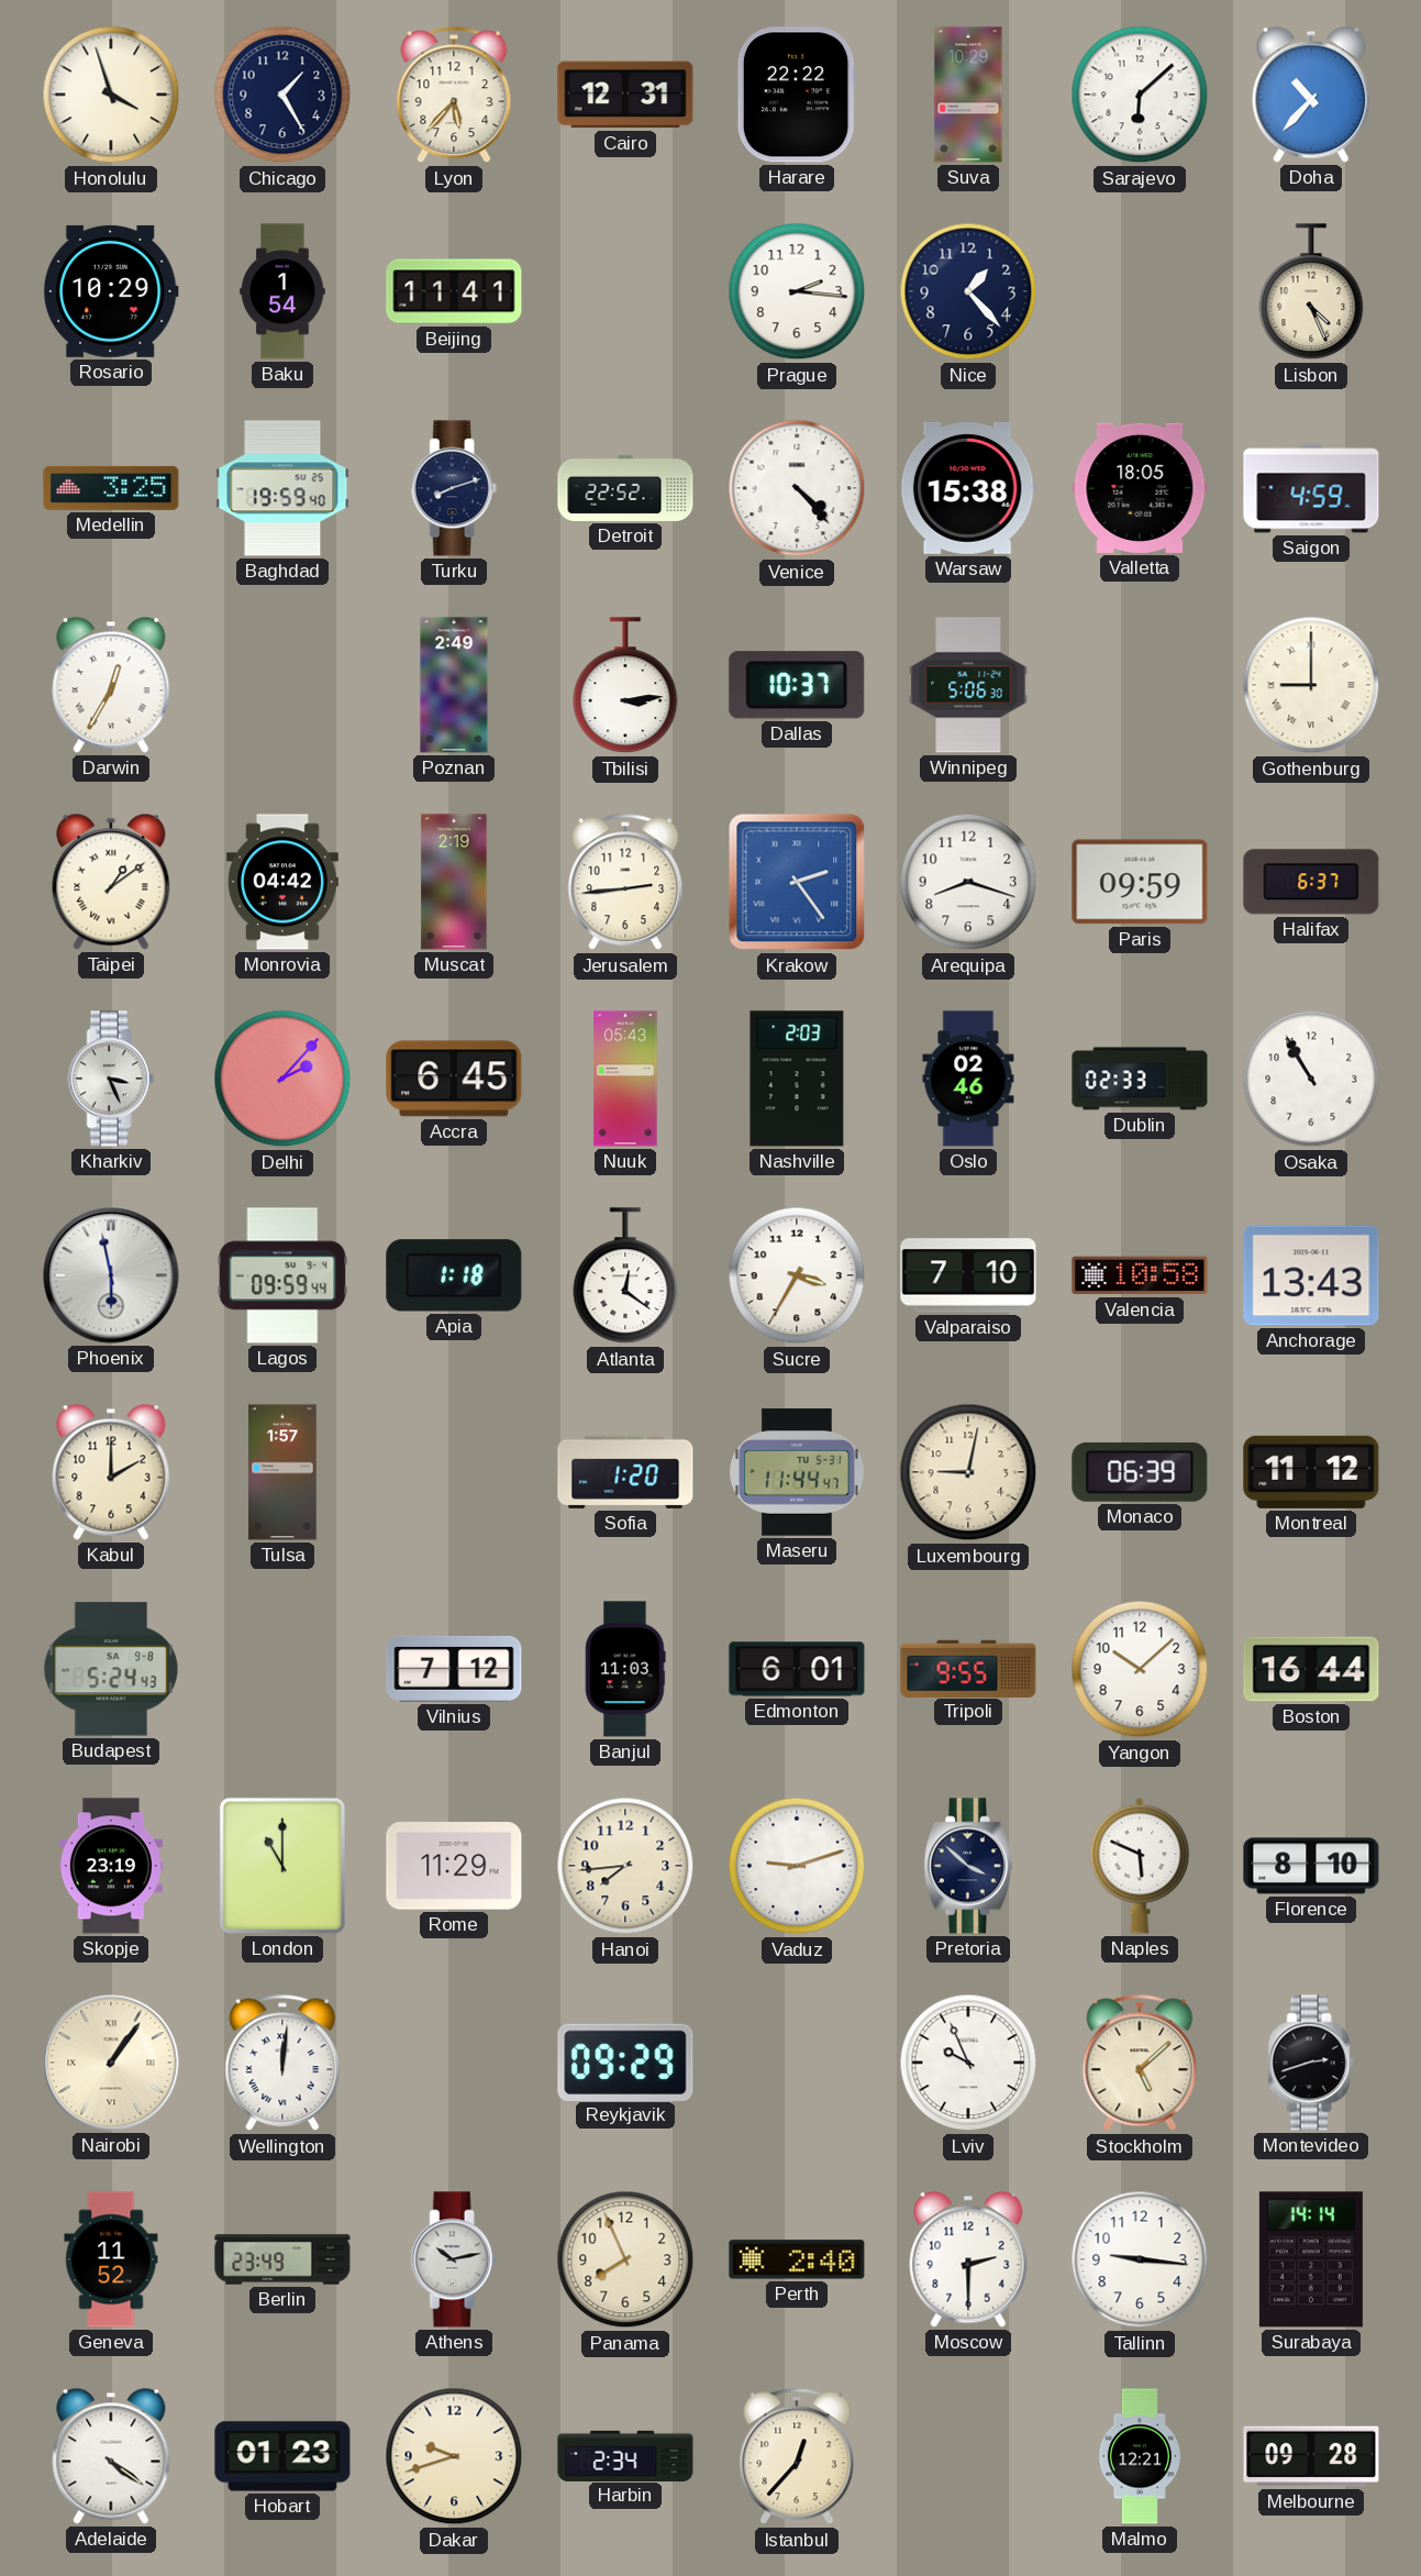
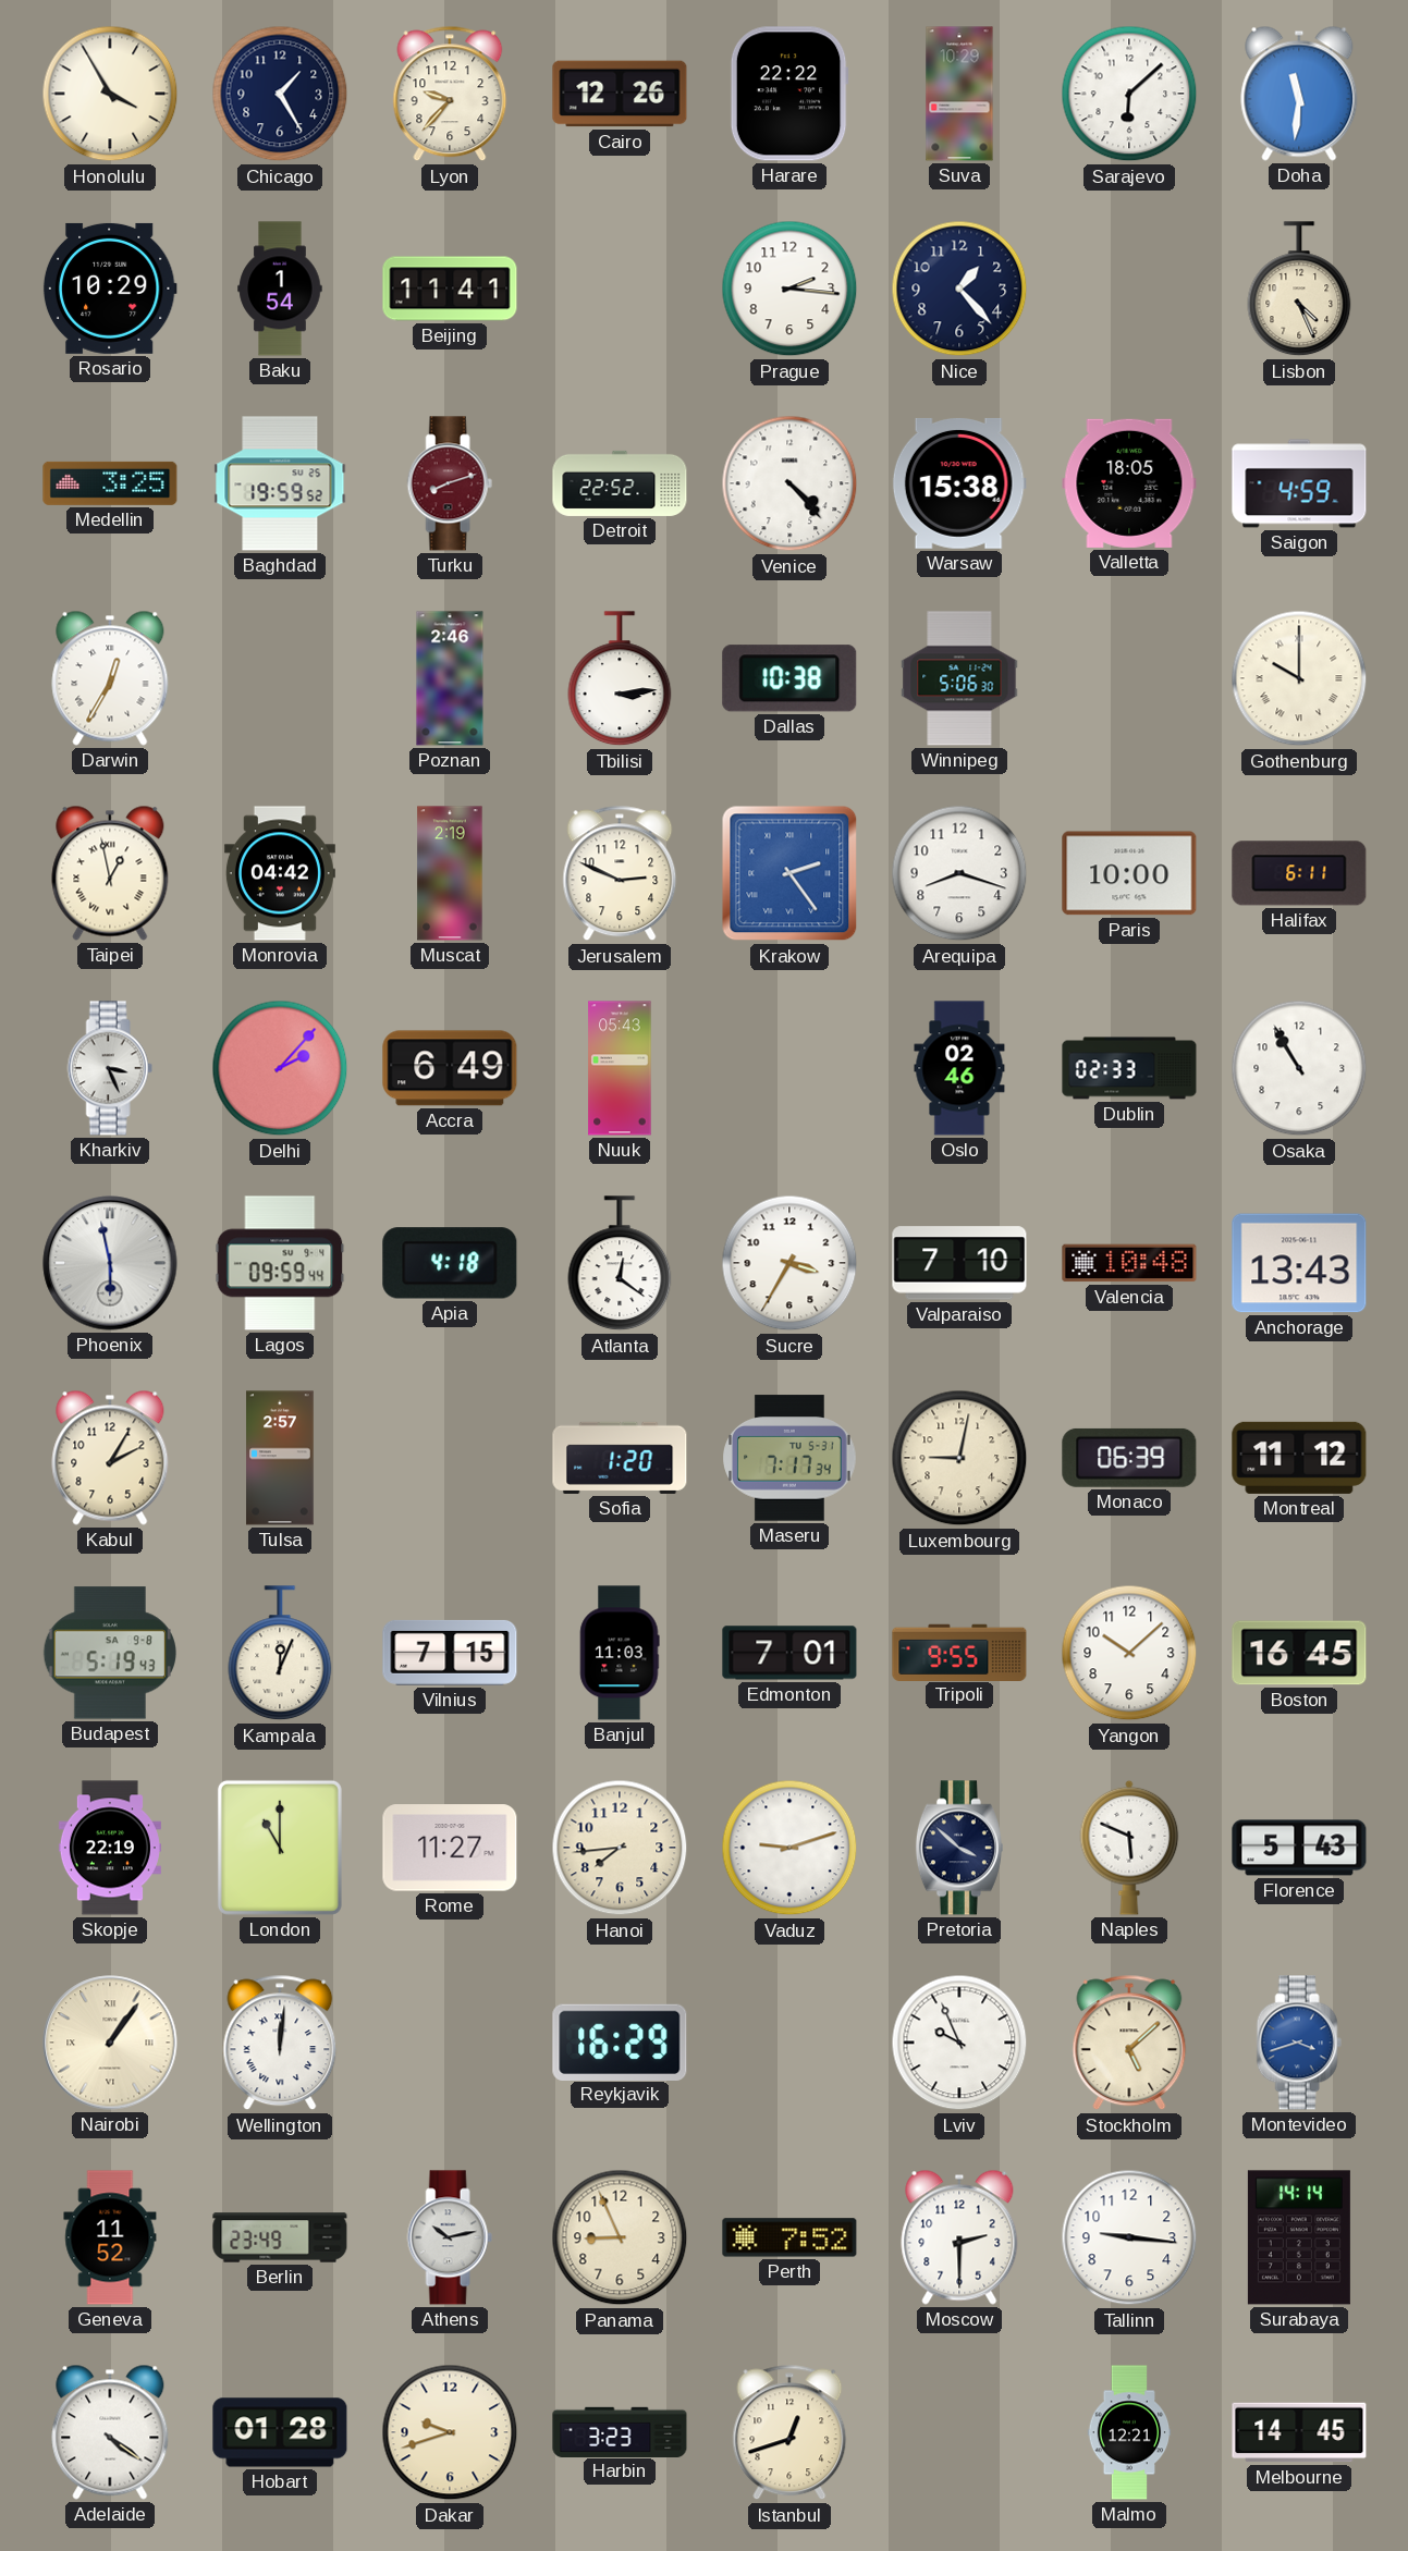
Honolulu: 3:57 -> 3:55
Lyon: 5:37 -> 9:37
Cairo: 12:31 -> 12:26
Doha: 10:37 -> 11:31
Baghdad: 19:59:40 -> 19:59:52
Turku dial: navy -> burgundy
Poznan: 2:49 -> 2:46
Dallas: 10:37 -> 10:38
Gothenburg: 9:00 -> 10:00
Taipei: 1:09 -> 12:58
Jerusalem: 2:44 -> 2:49
Paris: 09:59 -> 10:00
Halifax: 6:37 -> 6:11
Accra: 6:45 -> 6:49
Nashville: 2:03 -> none
Apia: 1:18 -> 4:18
Valencia: 10:58 -> 10:48
Kabul: 2:00 -> 2:05
Tulsa: 1:57 -> 2:57
Maseru: 11:44 -> 7:17
Budapest: 5:24 -> 5:19
Kampala: none -> 12:04
Vilnius: 7:12 -> 7:15
Edmonton: 6:01 -> 7:01
Boston: 16:44 -> 16:45
Skopje: 23:19 -> 22:19
Rome: 11:29 -> 11:27
Florence: 8:10 -> 5:43
Reykjavik: 09:29 -> 16:29
Montevideo: 2:42 -> 3:42
Montevideo dial: black -> blue
Panama: 7:56 -> 8:56
Perth: 2:40 -> 7:52
Hobart: 01:23 -> 01:28
Harbin: 2:34 -> 3:23
Istanbul: 12:37 -> 12:42
Melbourne: 09:28 -> 14:45
